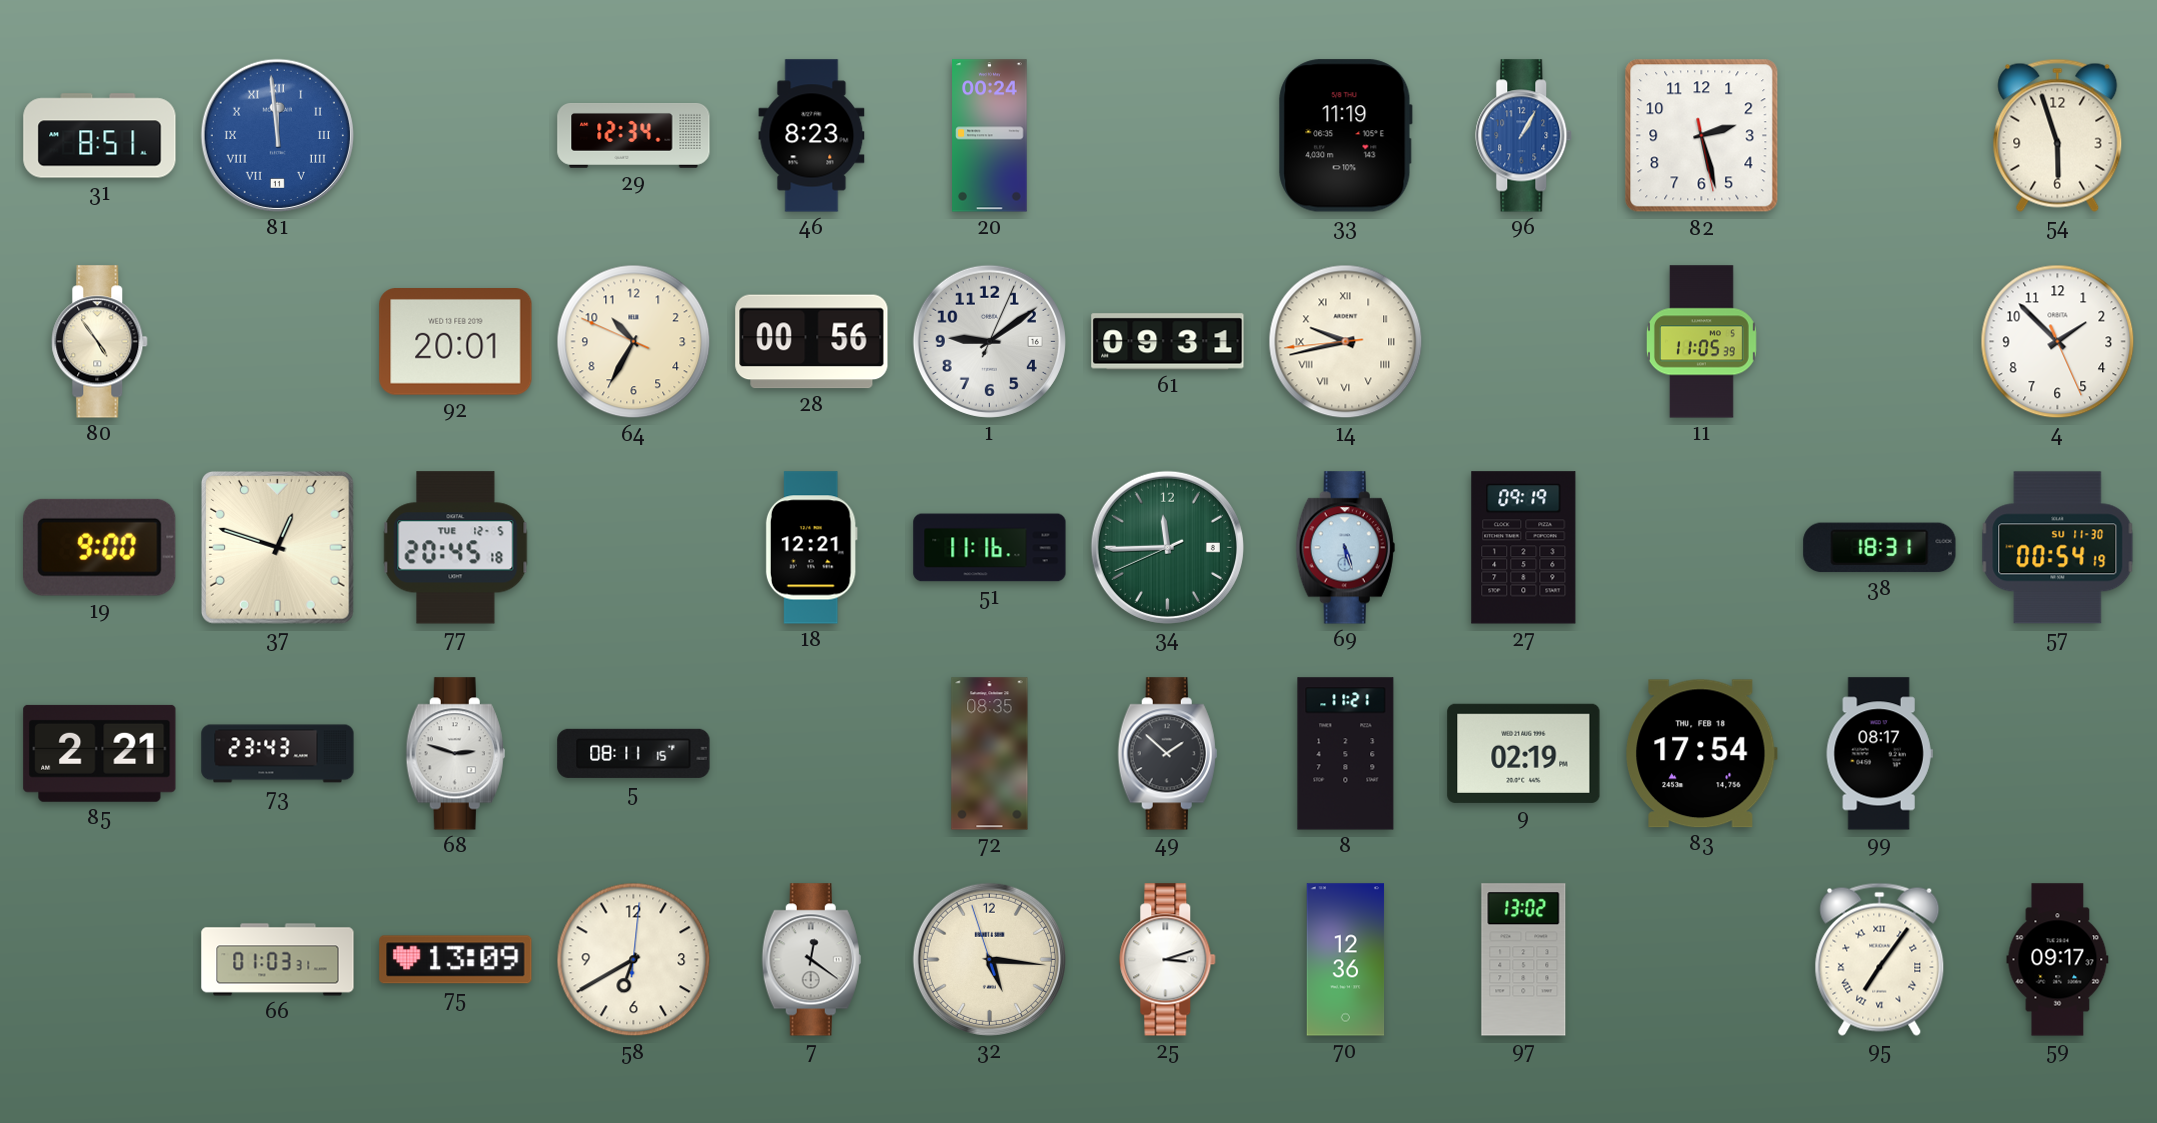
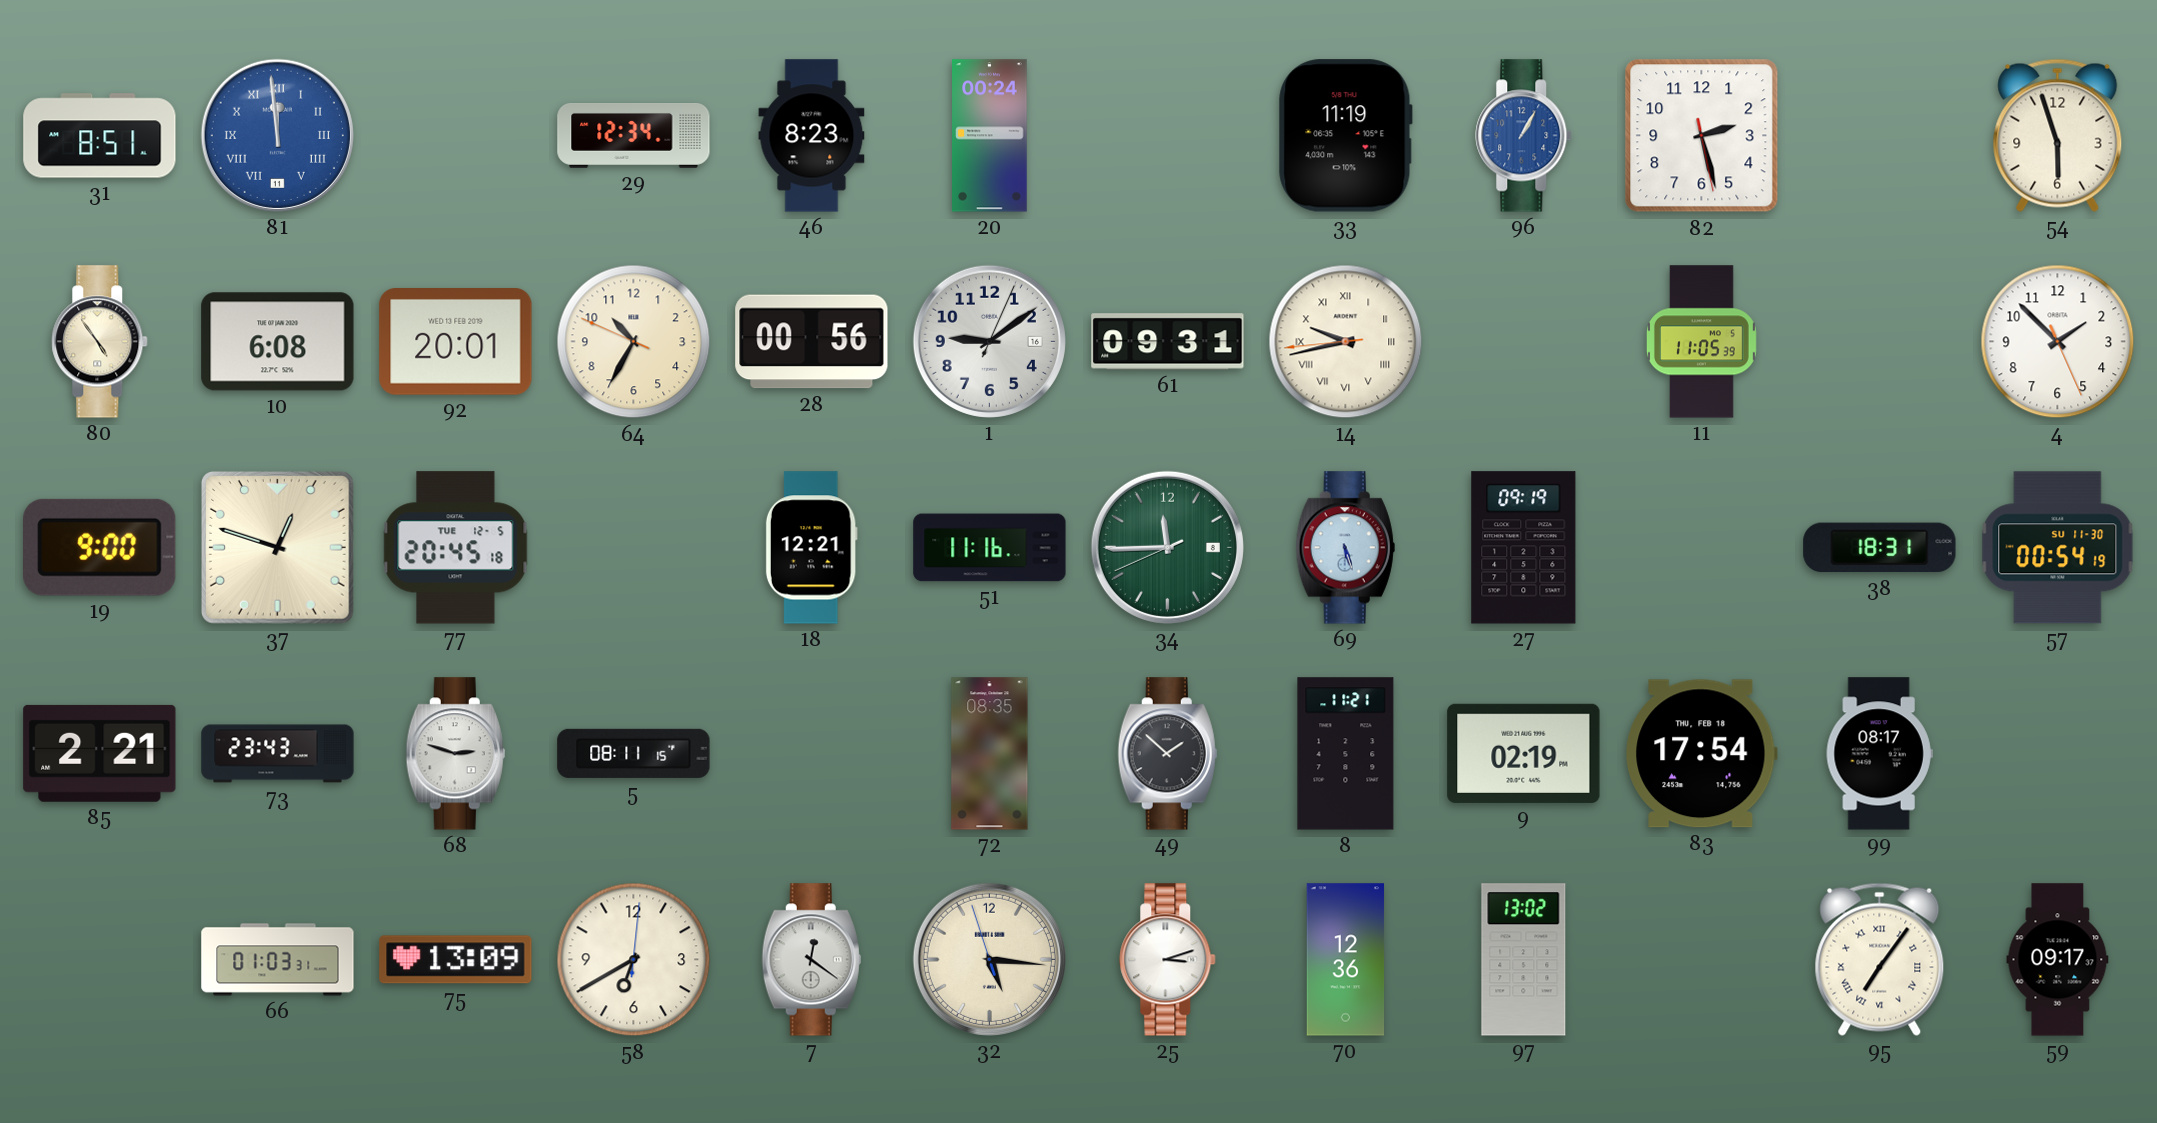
10: none -> 6:08
